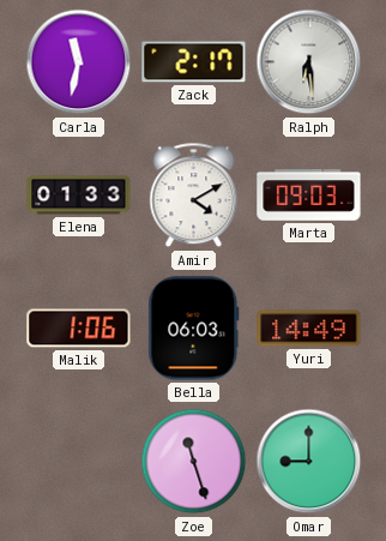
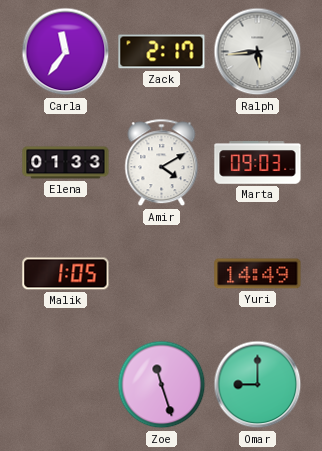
Carla: 11:32 -> 11:36
Ralph: 6:29 -> 5:44
Malik: 1:06 -> 1:05
Bella: 06:03 -> none
